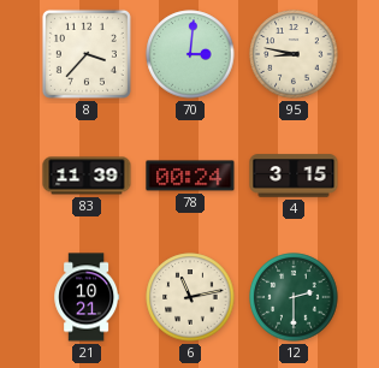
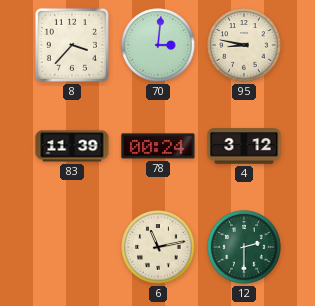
4: 3:15 -> 3:12
21: 10:21 -> none
